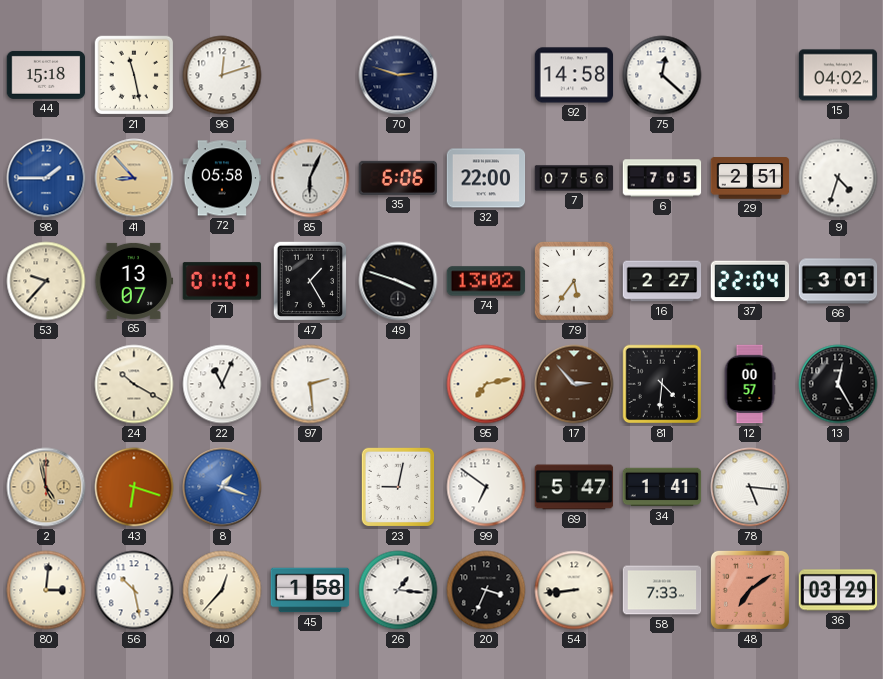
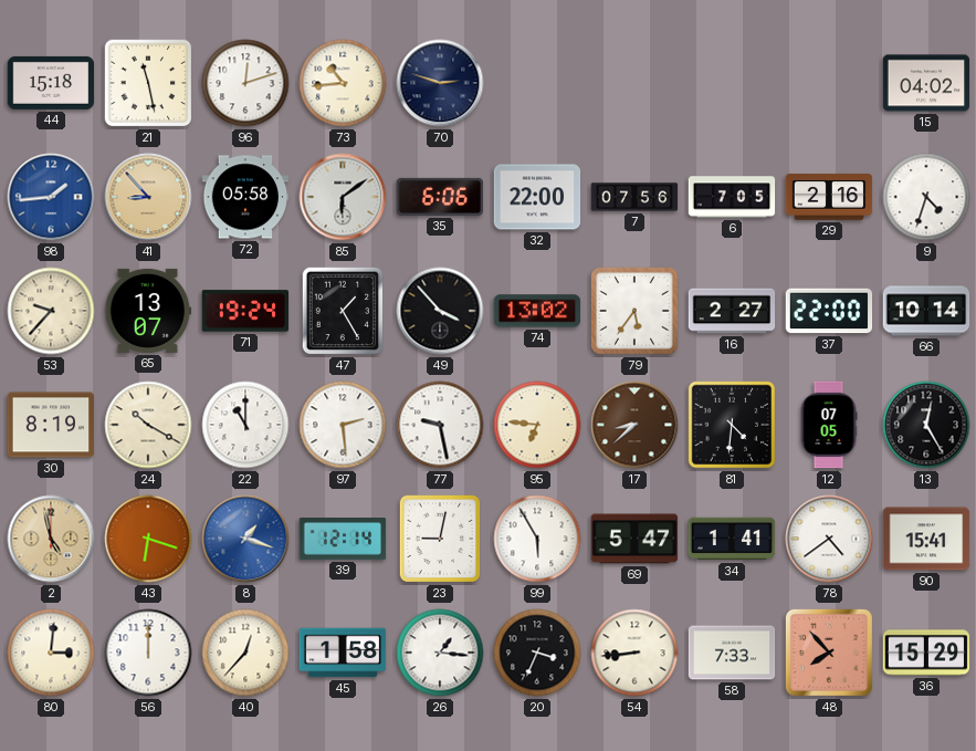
73: none -> 10:44
92: 14:58 -> none
75: 12:22 -> none
98: 1:45 -> 1:44
85: 6:04 -> 6:09
29: 2:51 -> 2:16
71: 01:01 -> 19:24
49: 3:48 -> 3:53
37: 22:04 -> 22:00
66: 3:01 -> 10:14
30: none -> 8:19
22: 11:04 -> 11:00
77: none -> 9:28
95: 7:13 -> 6:46
17: 2:53 -> 8:38
12: 00:57 -> 07:05
39: none -> 12:14
99: 6:51 -> 5:55
78: 5:16 -> 4:39
90: none -> 15:41
56: 10:28 -> 12:00
48: 7:09 -> 7:53
36: 03:29 -> 15:29
